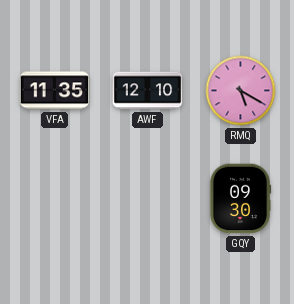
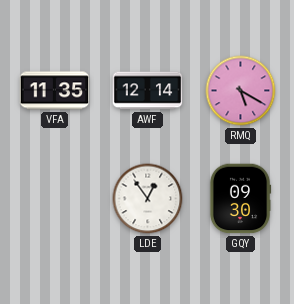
AWF: 12:10 -> 12:14
LDE: none -> 12:54
